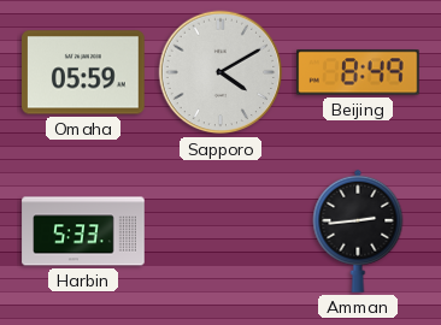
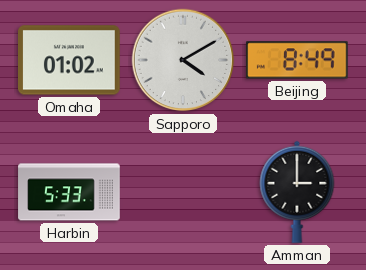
Omaha: 05:59 -> 01:02
Amman: 2:44 -> 3:00
